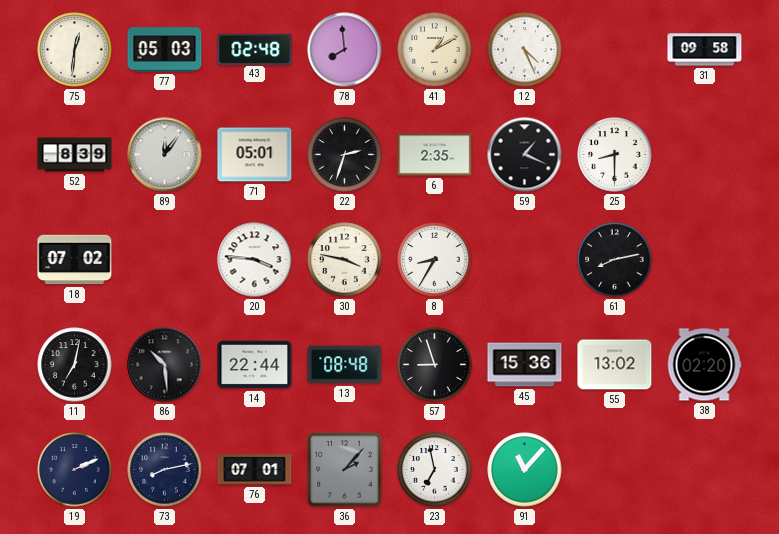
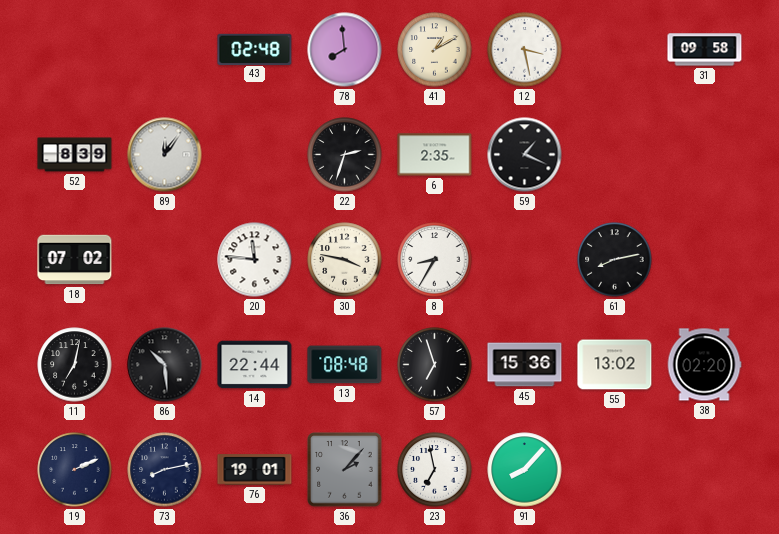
75: 12:31 -> none
77: 05:03 -> none
12: 4:26 -> 3:28
71: 05:01 -> none
25: 8:30 -> none
20: 3:46 -> 11:46
57: 8:57 -> 6:57
76: 07:01 -> 19:01
91: 11:07 -> 8:07
